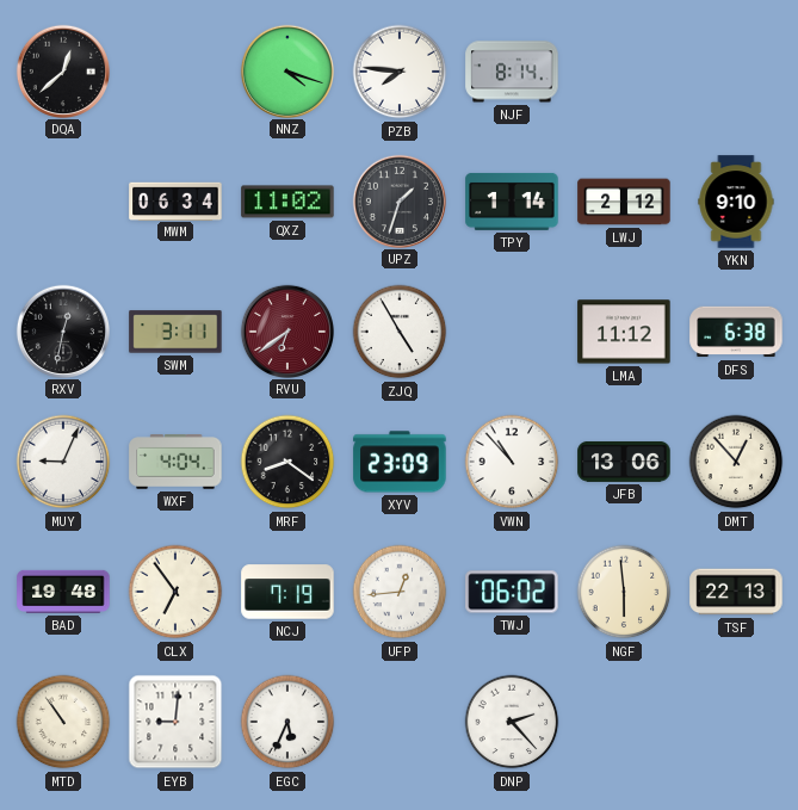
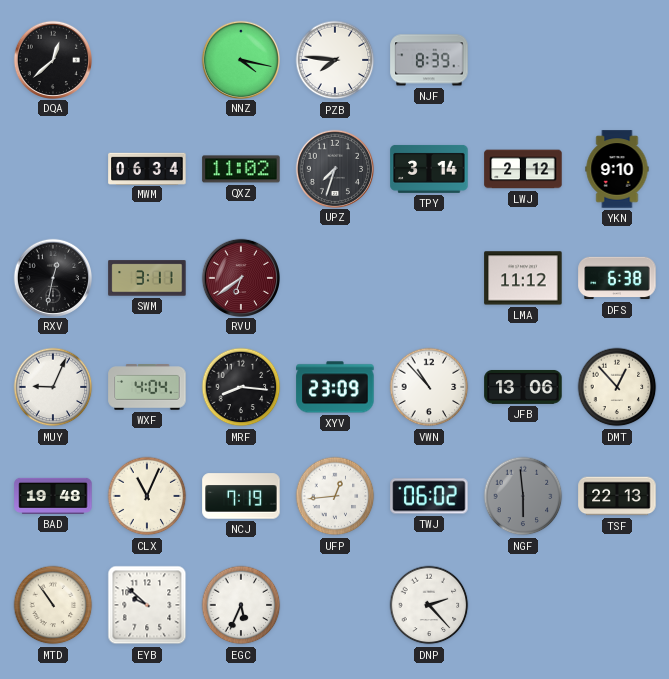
NNZ: 4:18 -> 4:17
NJF: 8:14 -> 8:39
UPZ: 1:33 -> 7:33
TPY: 1:14 -> 3:14
ZJQ: 4:55 -> none
MRF: 8:21 -> 8:16
CLX: 6:54 -> 11:04
NGF dial: cream -> grey
EYB: 9:01 -> 9:52
